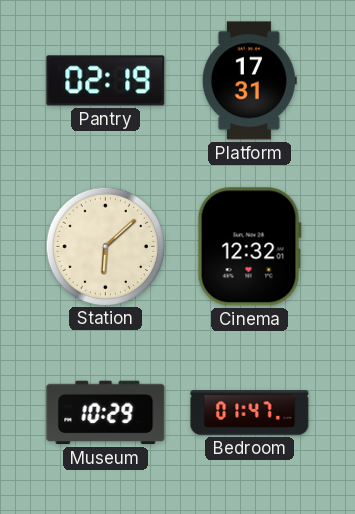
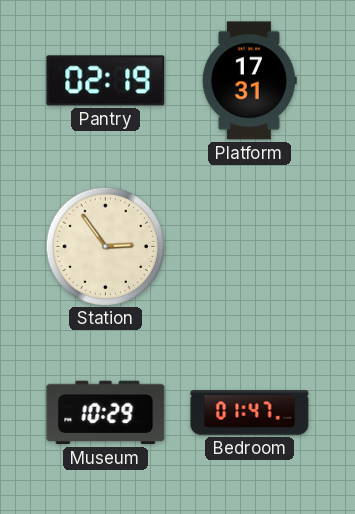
Station: 6:08 -> 2:54
Cinema: 12:32 -> none
